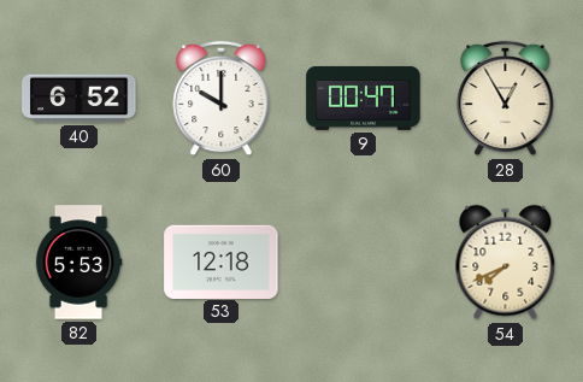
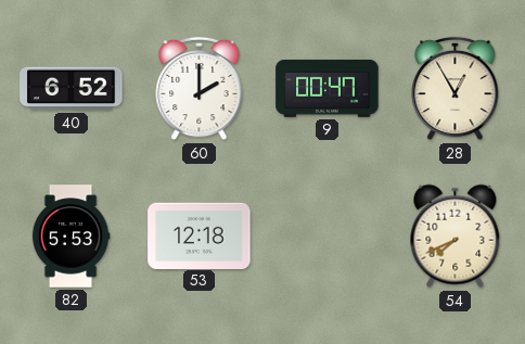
60: 10:00 -> 2:00
